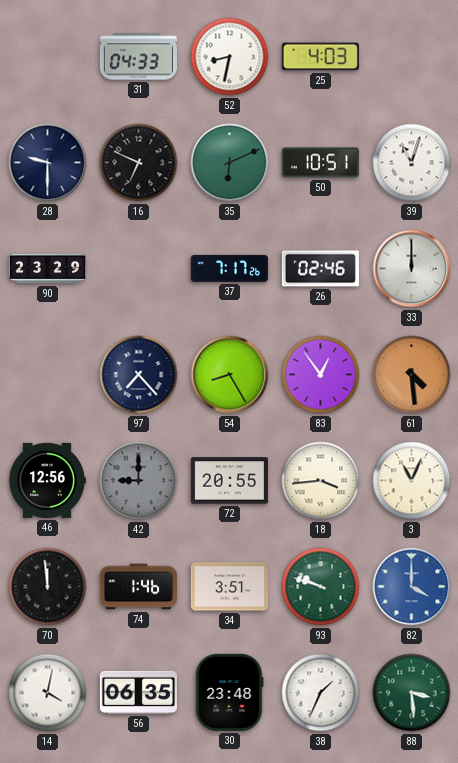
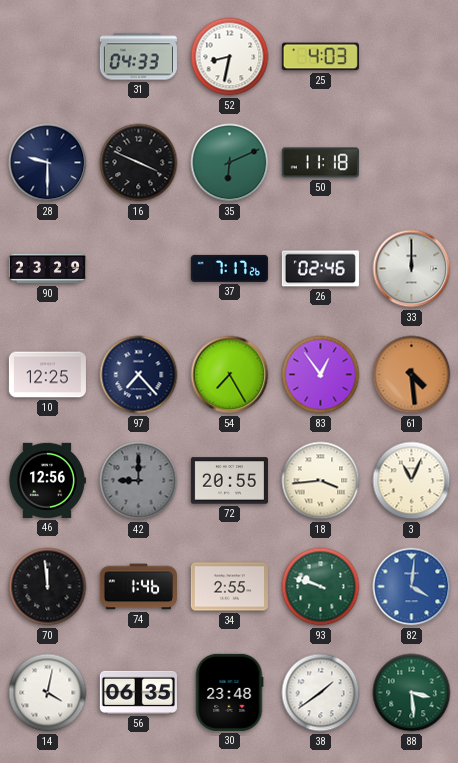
16: 6:49 -> 3:49
50: 10:51 -> 11:18
39: 11:03 -> none
10: none -> 12:25
54: 8:25 -> 7:25
34: 3:51 -> 2:55
82: 4:00 -> 4:01
38: 1:34 -> 1:39
